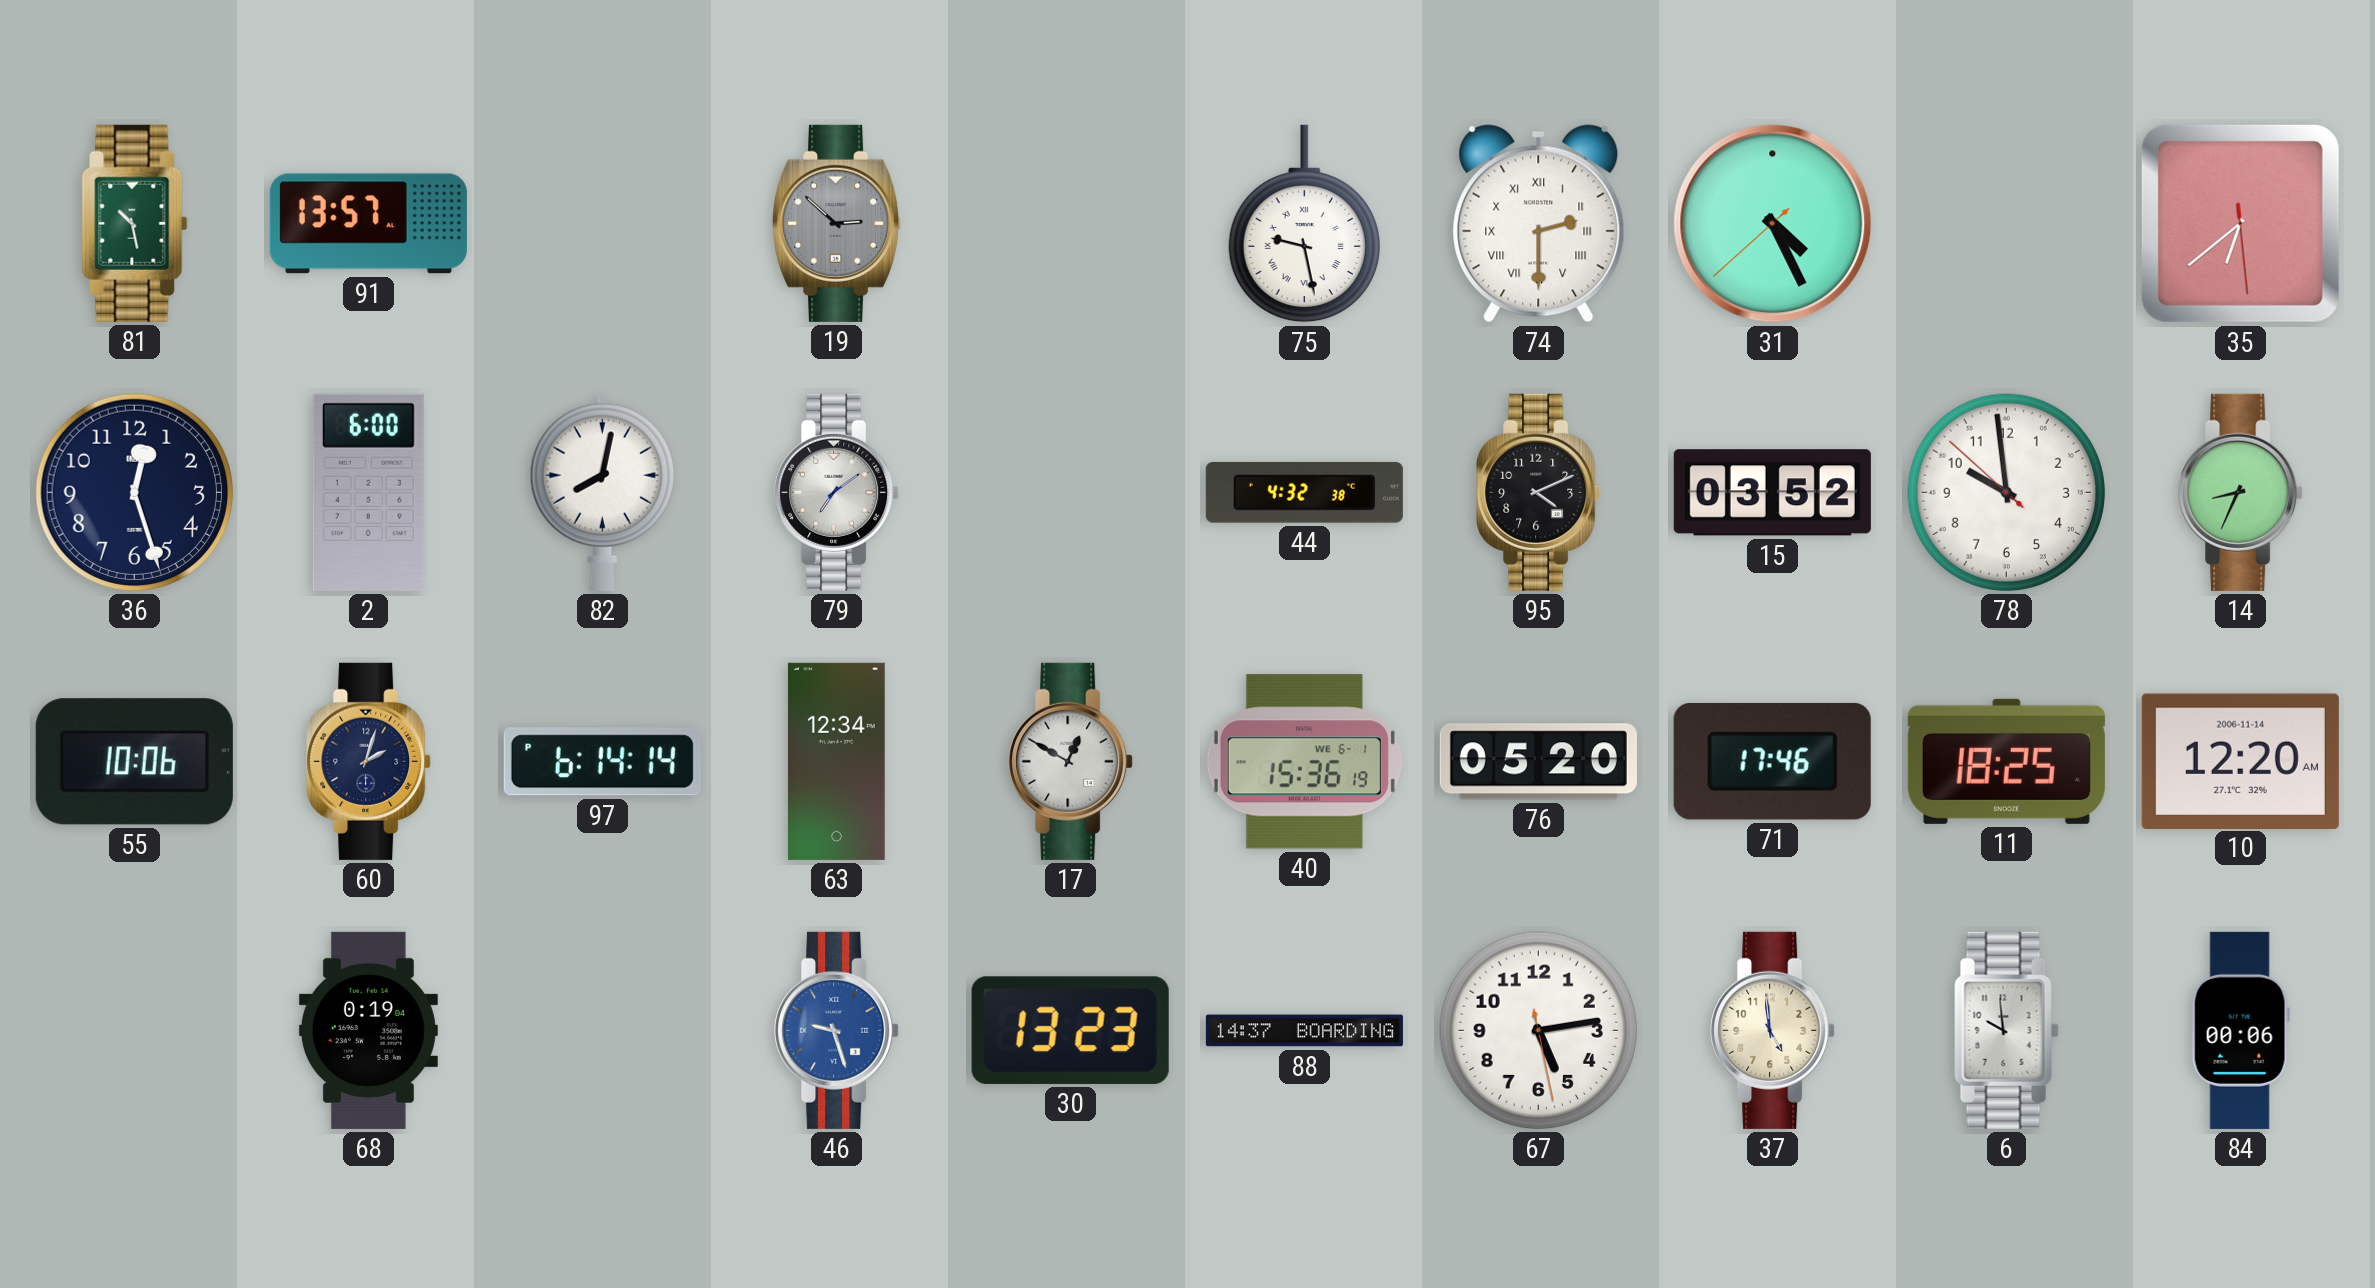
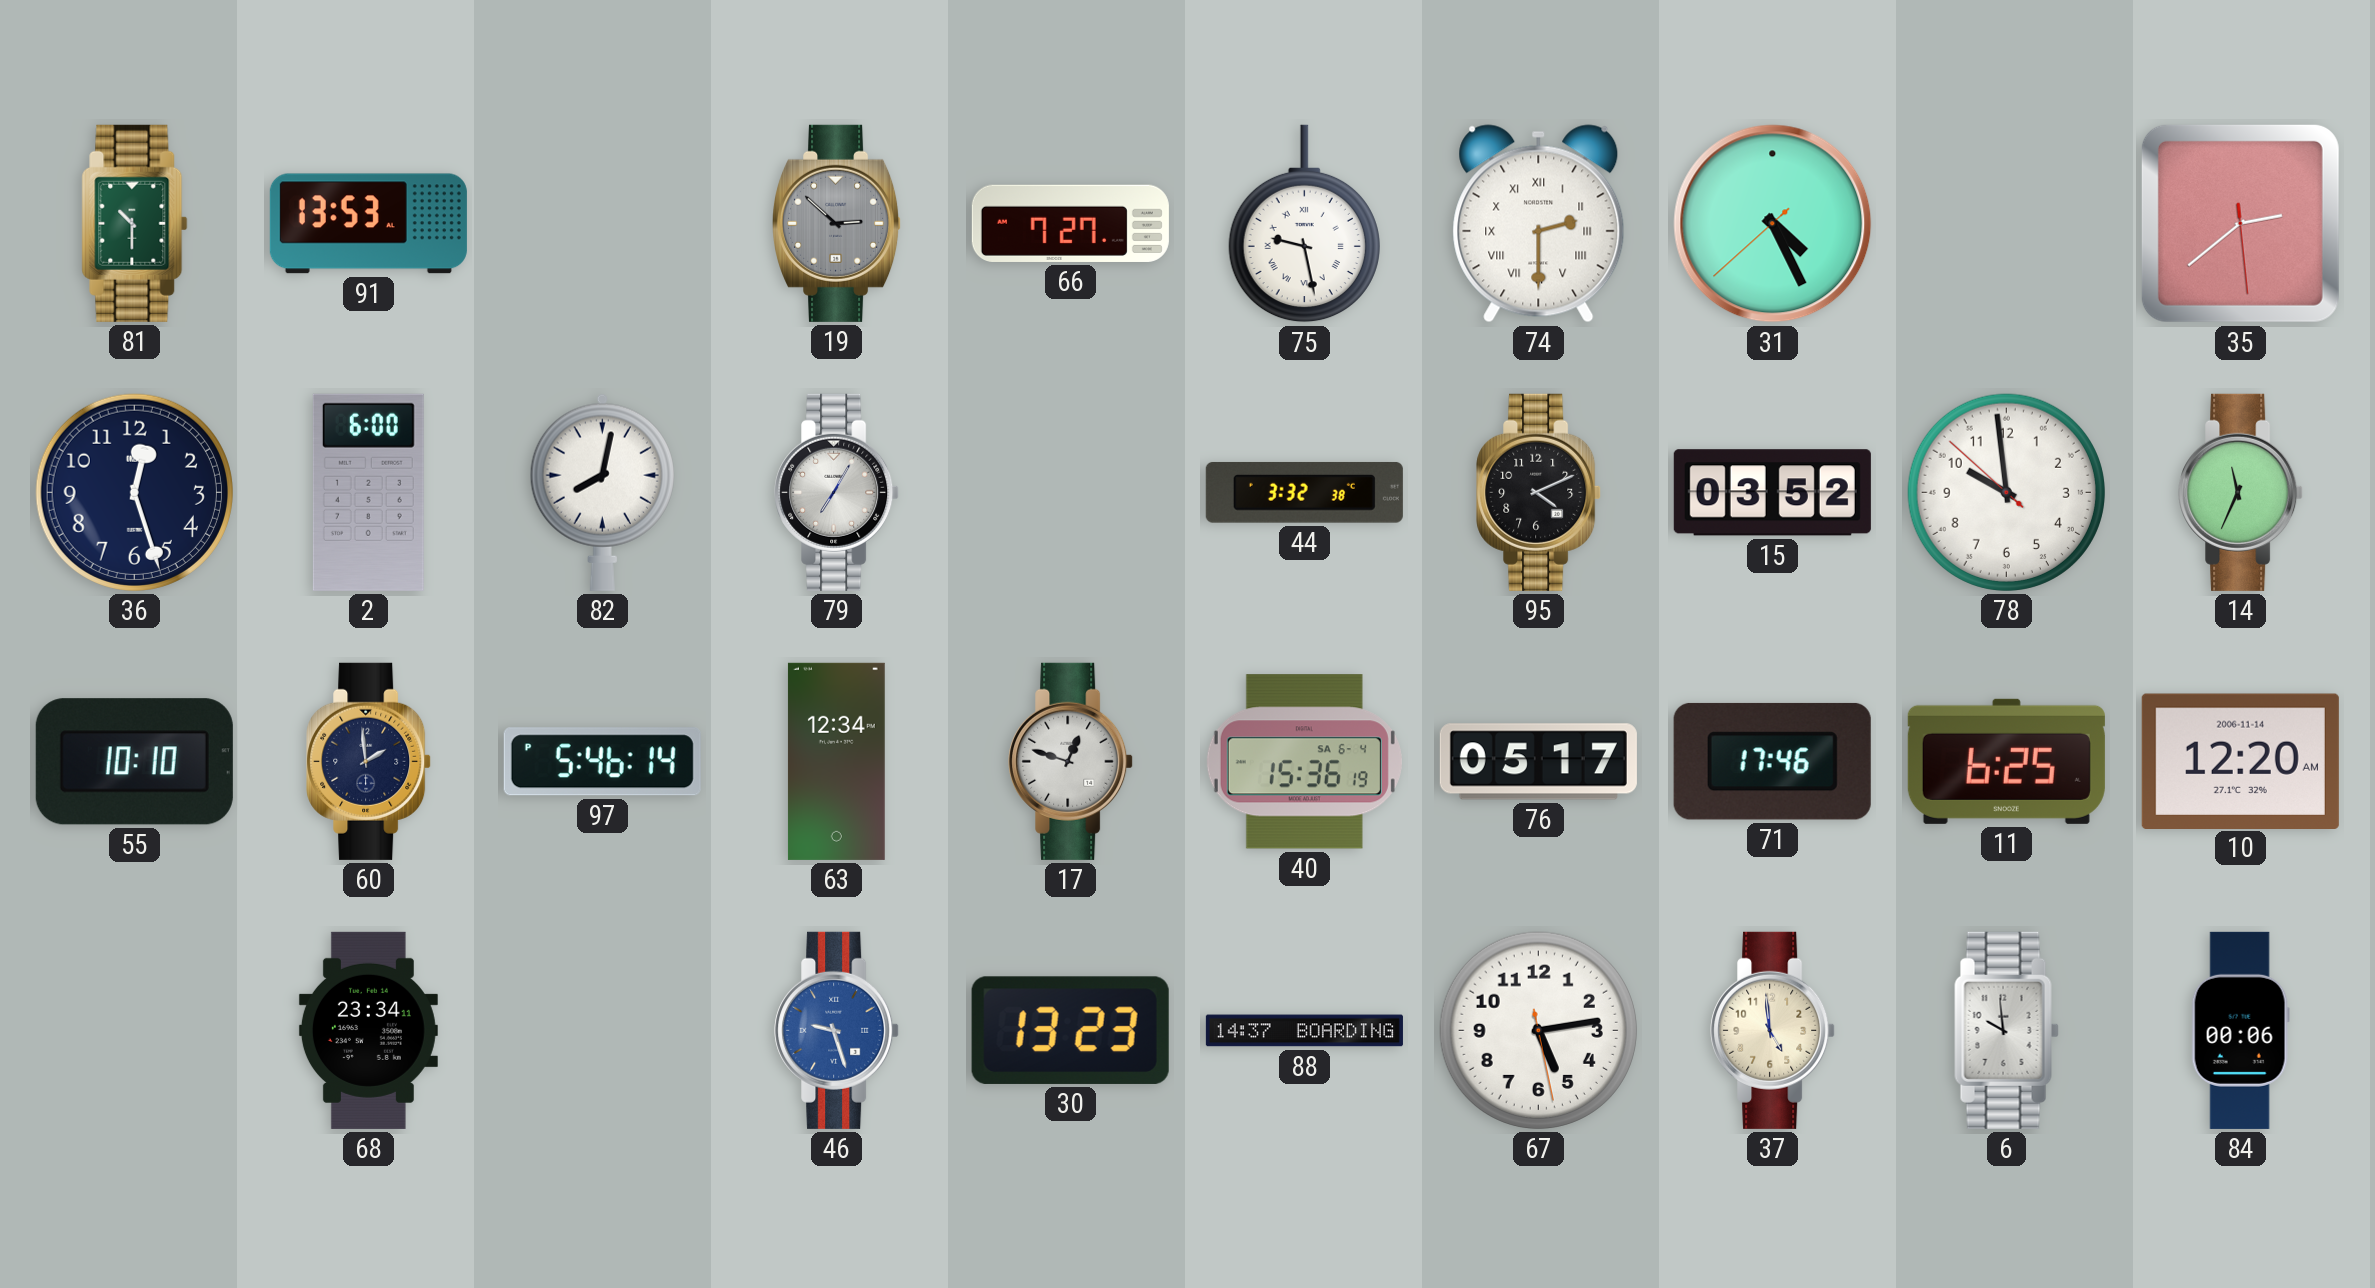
81: 10:28 -> 10:30
91: 13:57 -> 13:53
66: none -> 7:27
35: 6:38 -> 2:38
79: 7:09 -> 7:05
44: 4:32 -> 3:32
14: 8:34 -> 11:34
55: 10:06 -> 10:10
60: 2:03 -> 1:59
97: 6:14 -> 5:46
17: 12:50 -> 12:48
40 date: WE 6-1 -> SA 6-4
76: 05:20 -> 05:17
11: 18:25 -> 6:25
68: 0:19 -> 23:34
